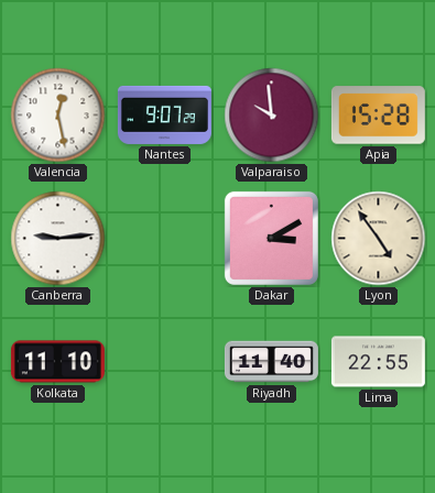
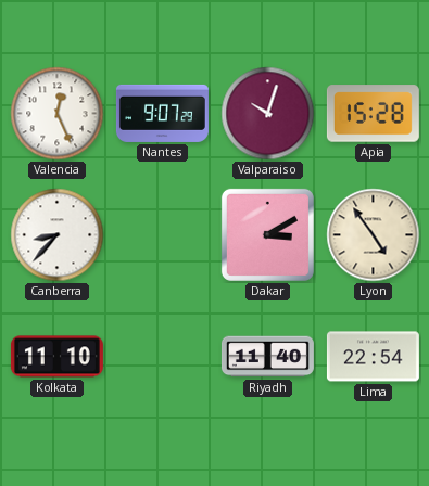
Valencia: 12:28 -> 12:26
Valparaiso: 9:59 -> 10:03
Canberra: 9:14 -> 8:37
Lima: 22:55 -> 22:54
